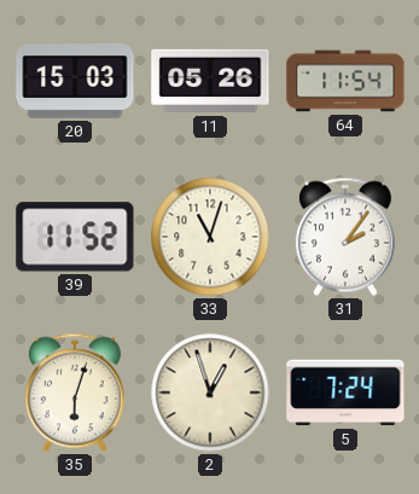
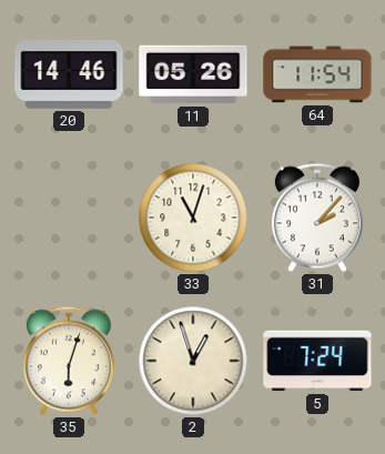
20: 15:03 -> 14:46
39: 11:52 -> none
31: 2:06 -> 2:07
